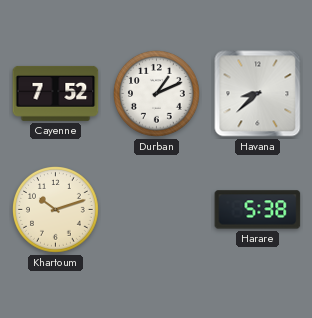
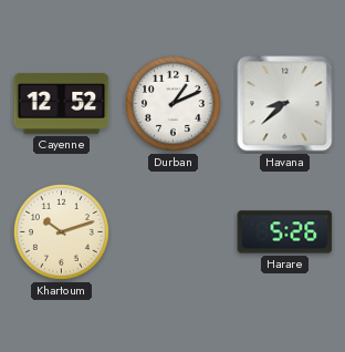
Cayenne: 7:52 -> 12:52
Harare: 5:38 -> 5:26
